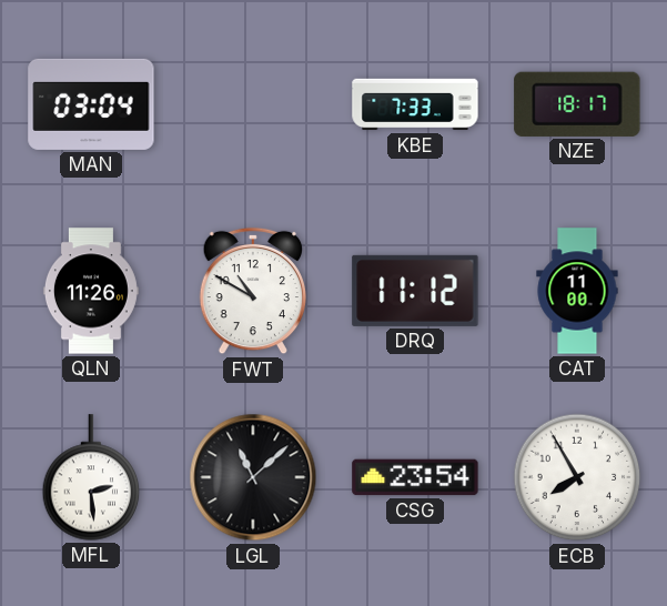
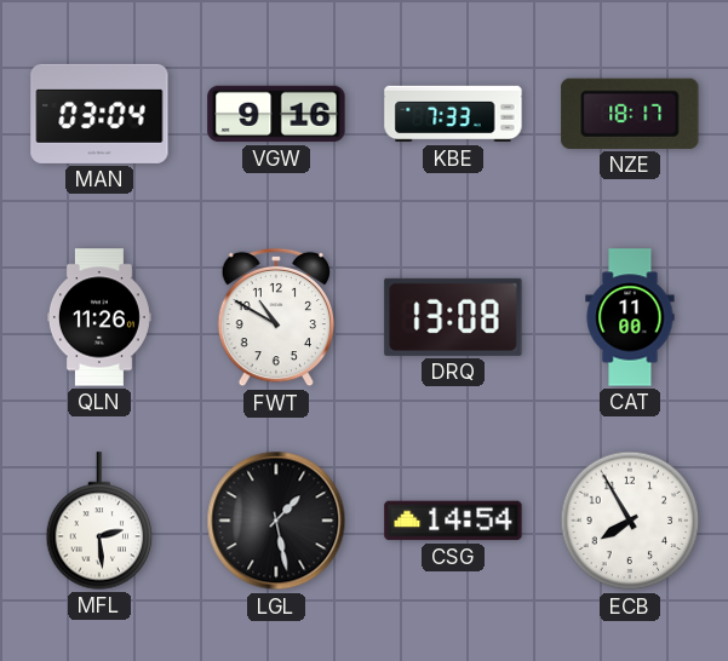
VGW: none -> 9:16
DRQ: 11:12 -> 13:08
LGL: 11:08 -> 1:28
CSG: 23:54 -> 14:54
